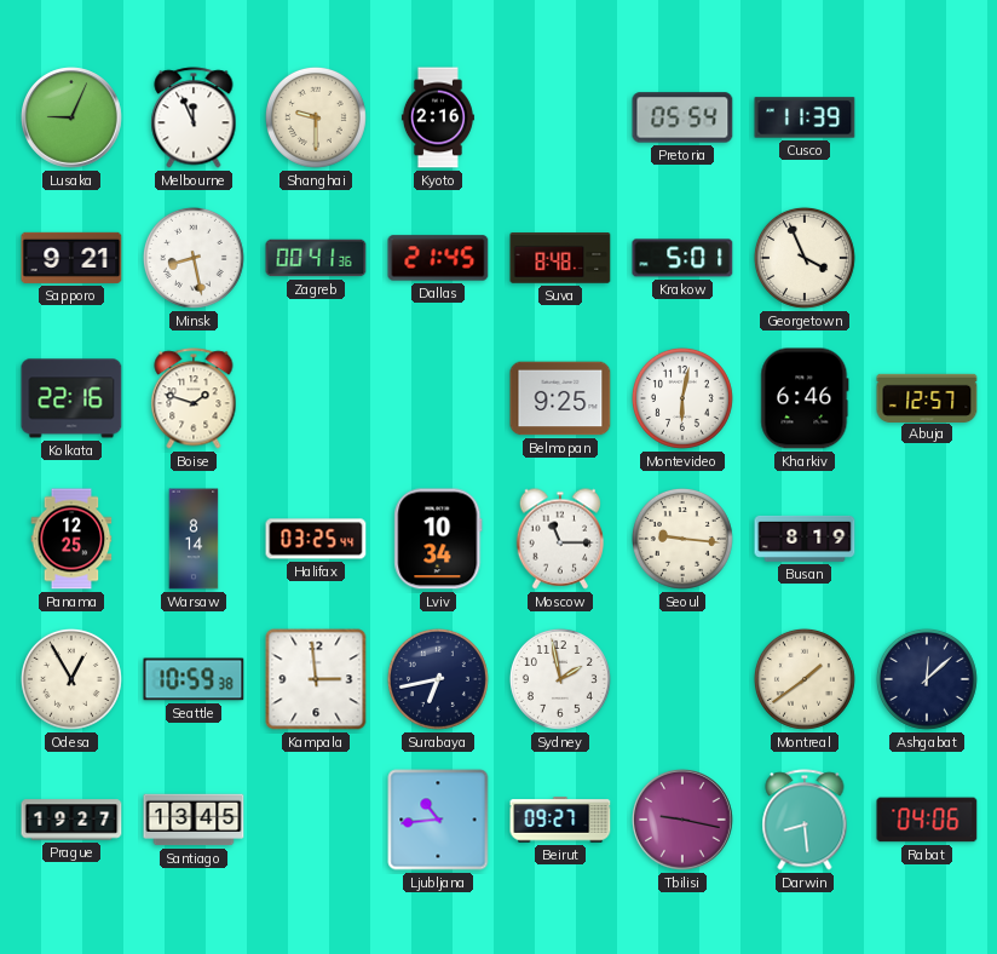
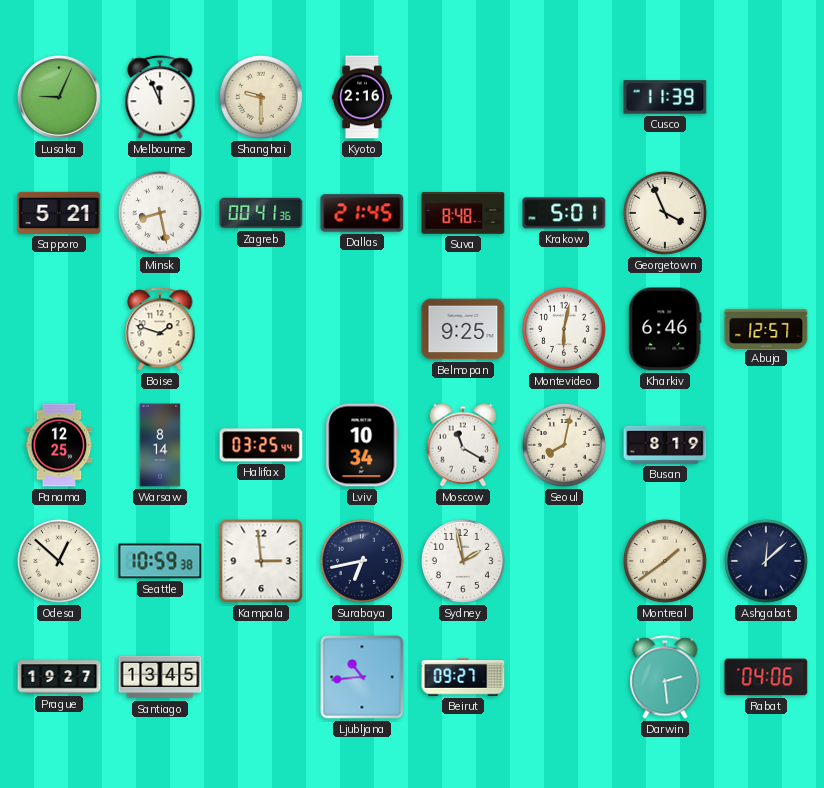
Pretoria: 05:54 -> none
Sapporo: 9:21 -> 5:21
Kolkata: 22:16 -> none
Moscow: 11:15 -> 11:20
Seoul: 9:16 -> 8:02
Odesa: 12:55 -> 12:52
Tbilisi: 9:17 -> none
Darwin: 8:29 -> 2:29
